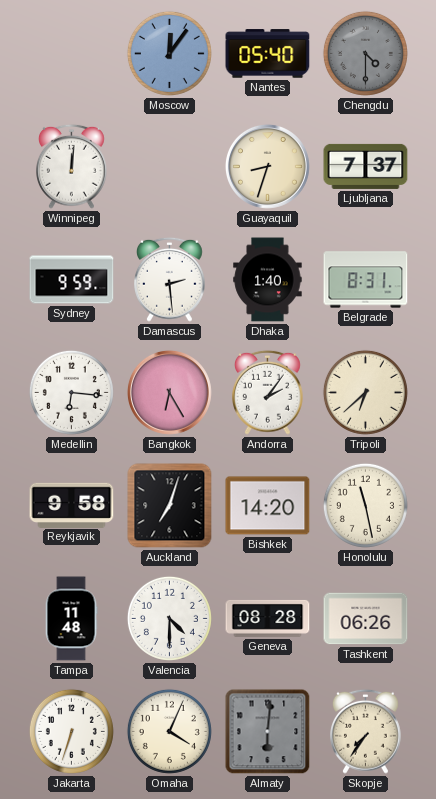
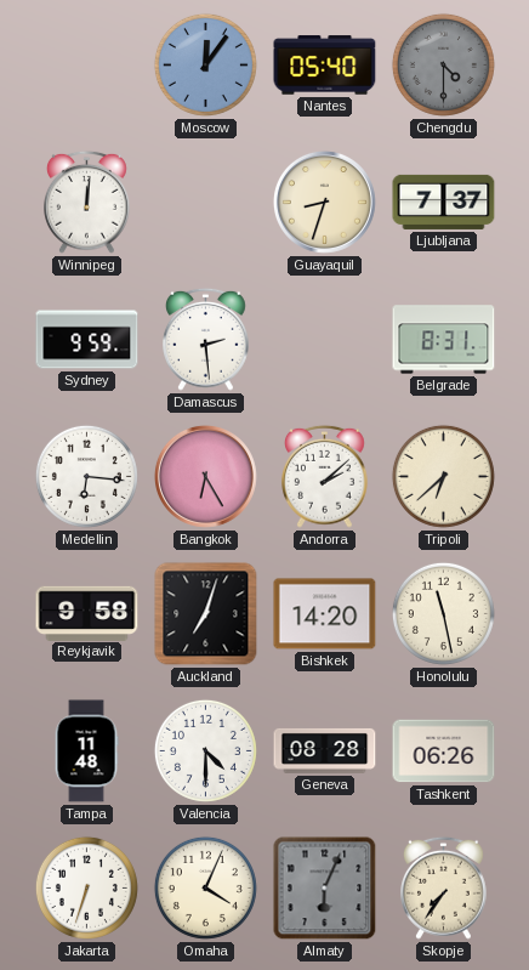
Dhaka: 1:40 -> none
Andorra: 2:06 -> 2:08
Almaty: 6:01 -> 6:04
